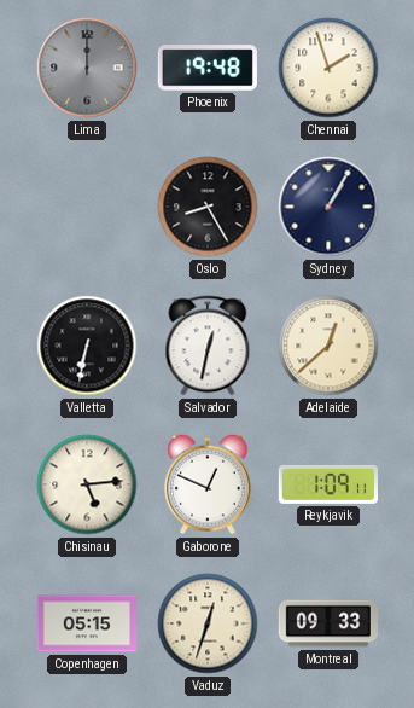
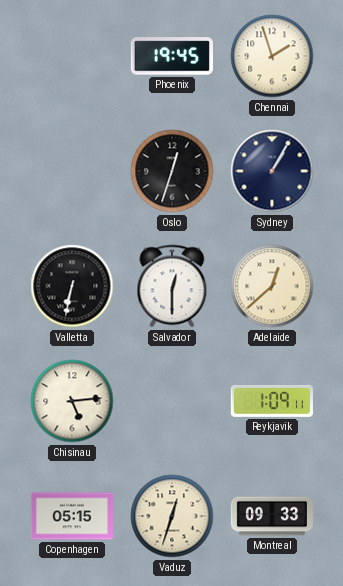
Lima: 12:00 -> none
Phoenix: 19:48 -> 19:45
Oslo: 8:25 -> 12:33
Salvador: 12:32 -> 12:30
Gaborone: 12:49 -> none
